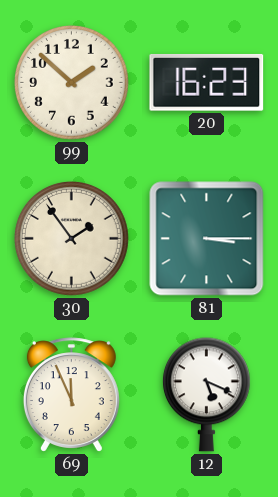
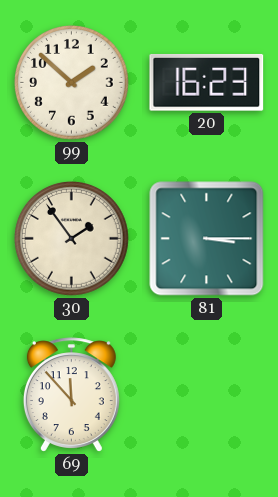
69: 11:56 -> 11:53
12: 5:19 -> none
